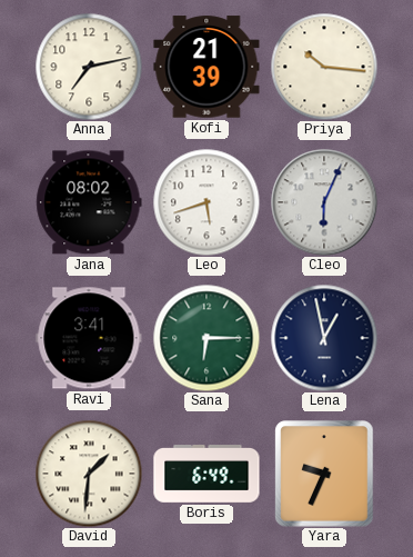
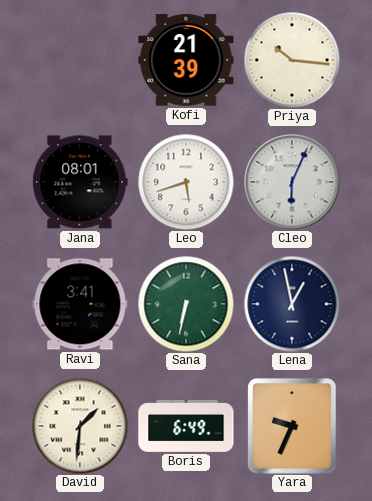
Anna: 7:13 -> none
Jana: 08:02 -> 08:01
Sana: 6:15 -> 6:32
